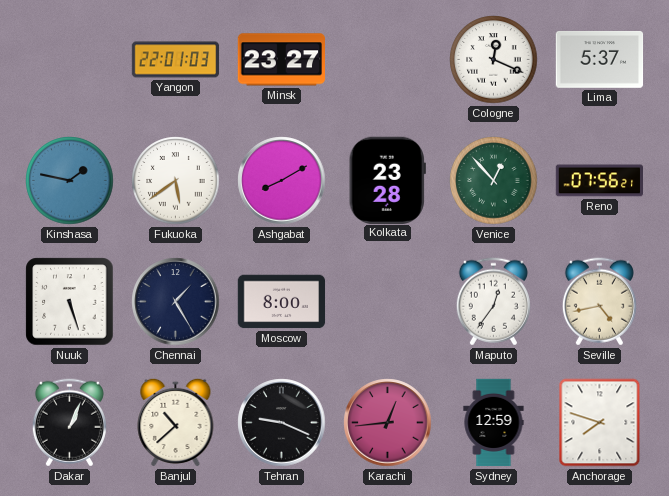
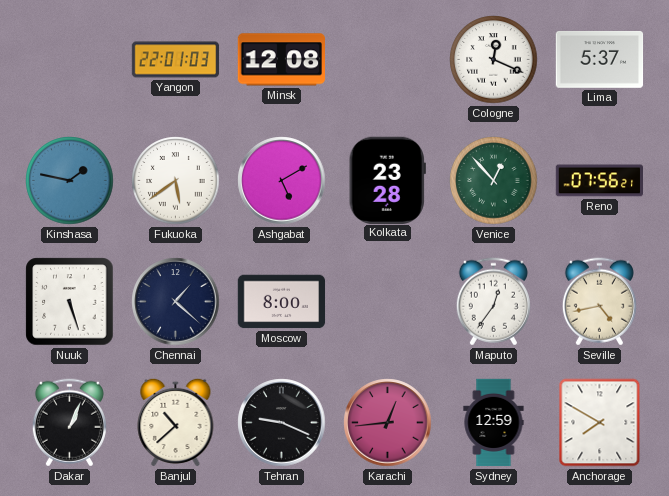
Minsk: 23:27 -> 12:08
Ashgabat: 8:10 -> 5:10
Chennai: 1:25 -> 1:22
Anchorage: 7:48 -> 7:50
